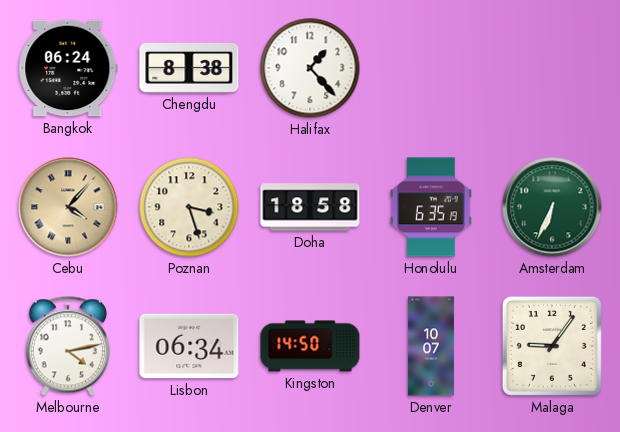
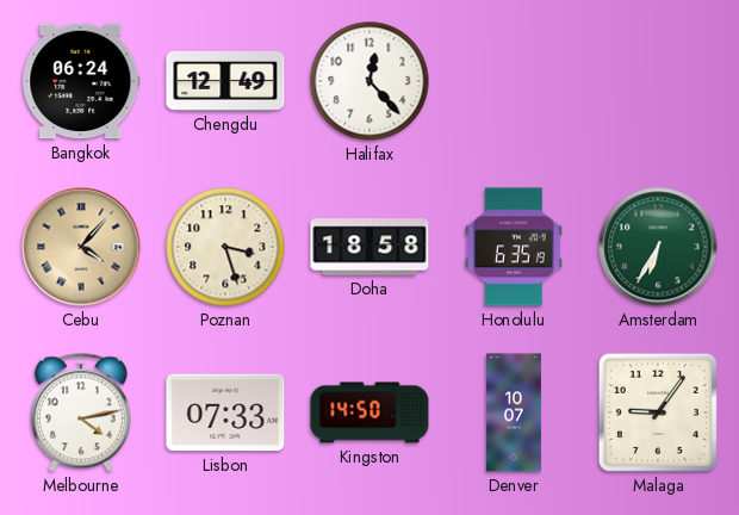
Chengdu: 8:38 -> 12:49
Halifax: 1:23 -> 12:23
Amsterdam: 6:34 -> 6:35
Lisbon: 06:34 -> 07:33
